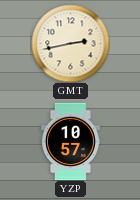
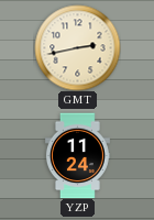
YZP: 10:57 -> 11:24
